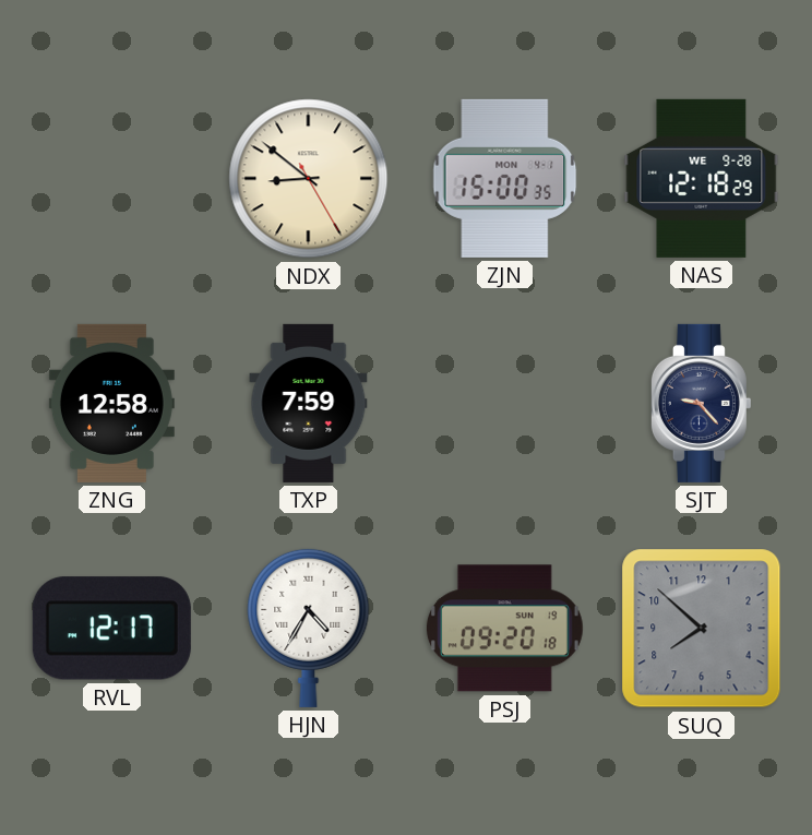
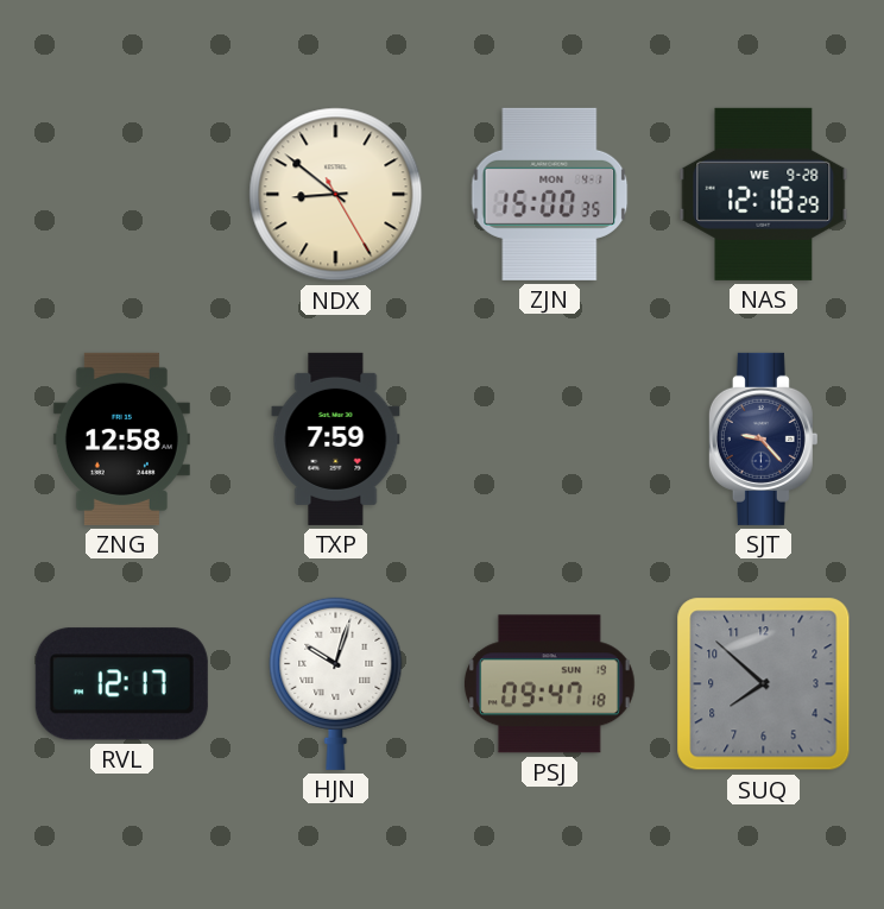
HJN: 4:35 -> 10:03
PSJ: 09:20 -> 09:47
